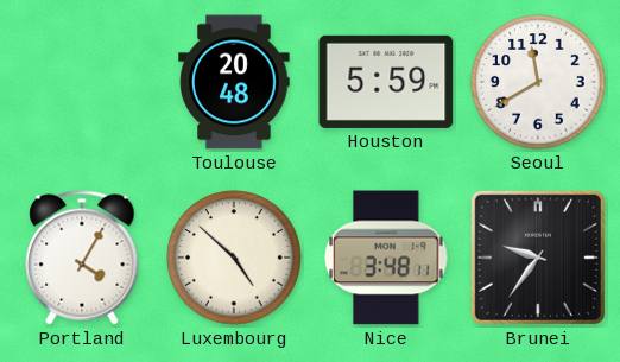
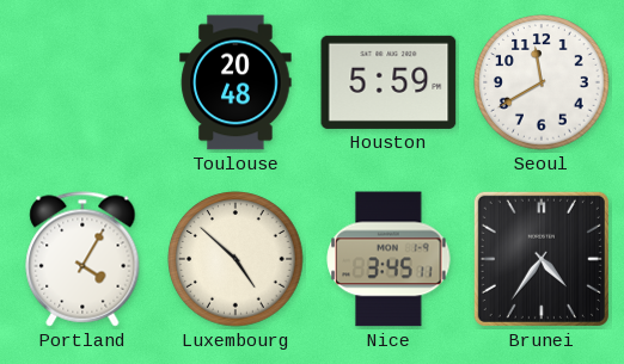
Nice: 3:48 -> 3:45
Brunei: 9:36 -> 4:36
